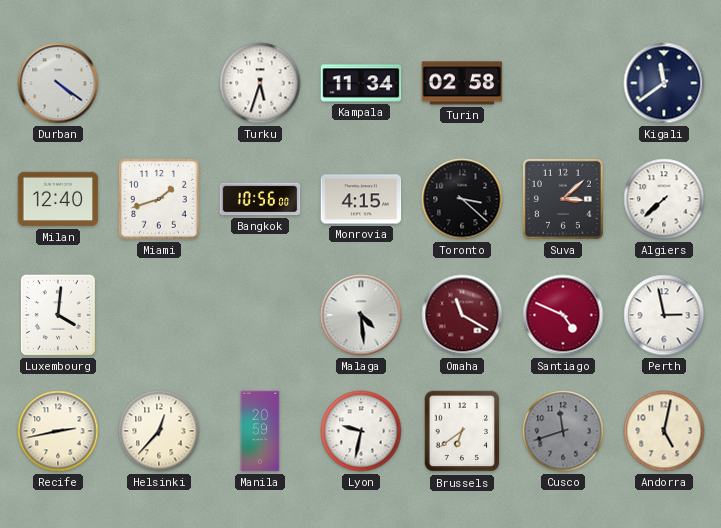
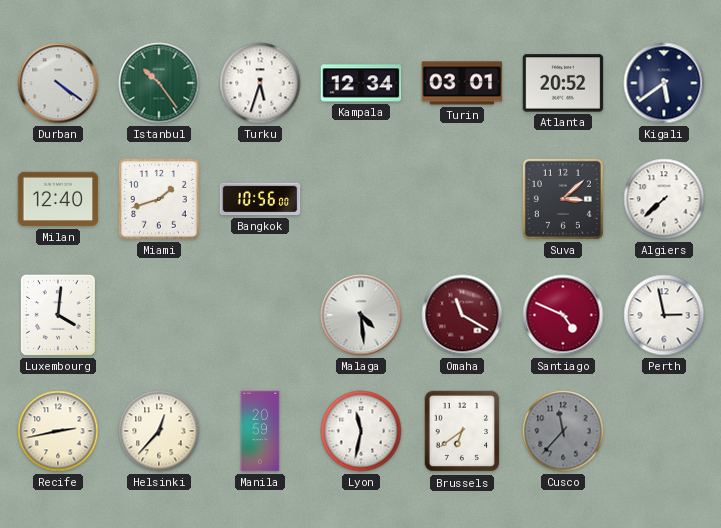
Istanbul: none -> 10:24
Kampala: 11:34 -> 12:34
Turin: 02:58 -> 03:01
Atlanta: none -> 20:52
Kigali: 11:39 -> 5:39
Monrovia: 4:15 -> none
Toronto: 3:22 -> none
Lyon: 9:32 -> 11:32
Cusco: 11:42 -> 11:37
Andorra: 5:02 -> none
